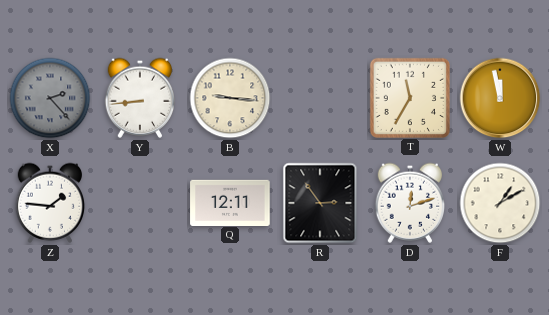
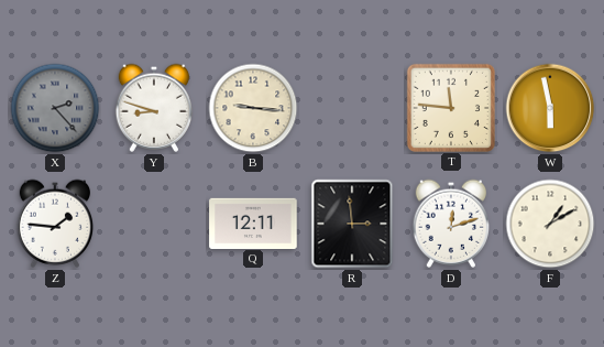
Y: 8:44 -> 8:48
T: 11:35 -> 11:46
W: 11:58 -> 5:58
R: 2:54 -> 2:59
